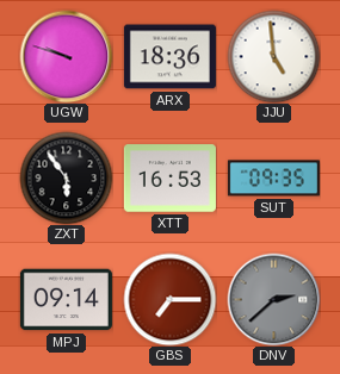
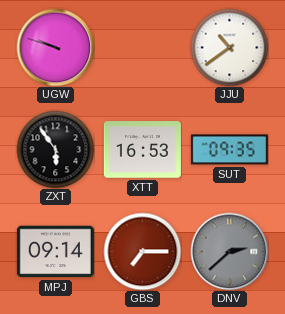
ARX: 18:36 -> none
JJU: 4:59 -> 10:39
